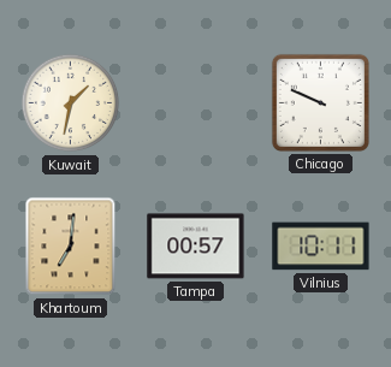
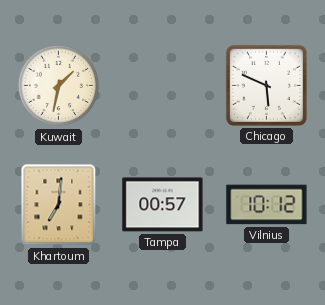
Chicago: 9:49 -> 5:49
Vilnius: 10:11 -> 10:12
